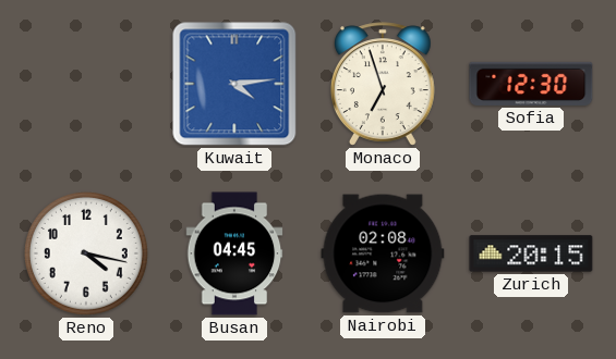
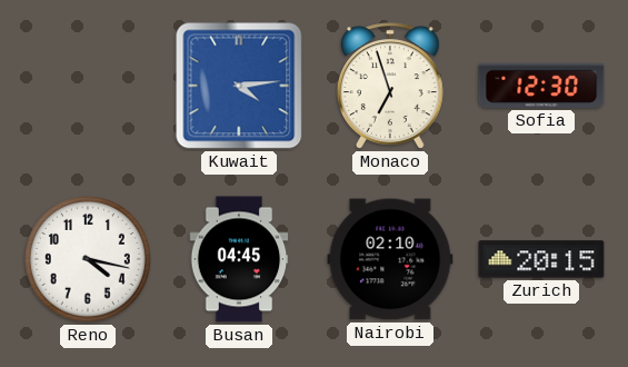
Nairobi: 02:08 -> 02:10
